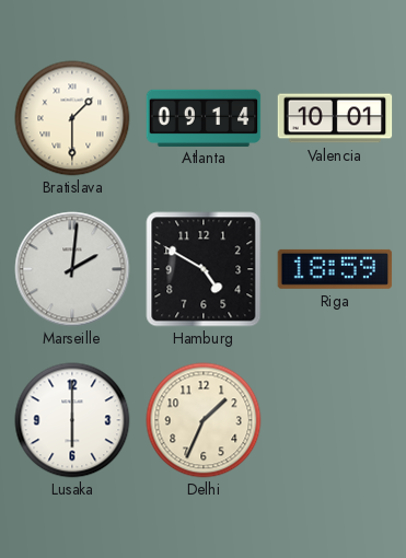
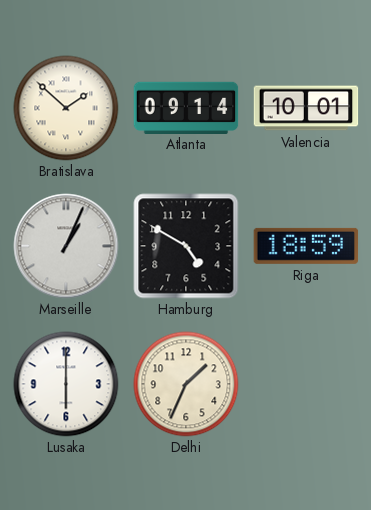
Bratislava: 1:30 -> 1:52
Marseille: 2:01 -> 1:04
